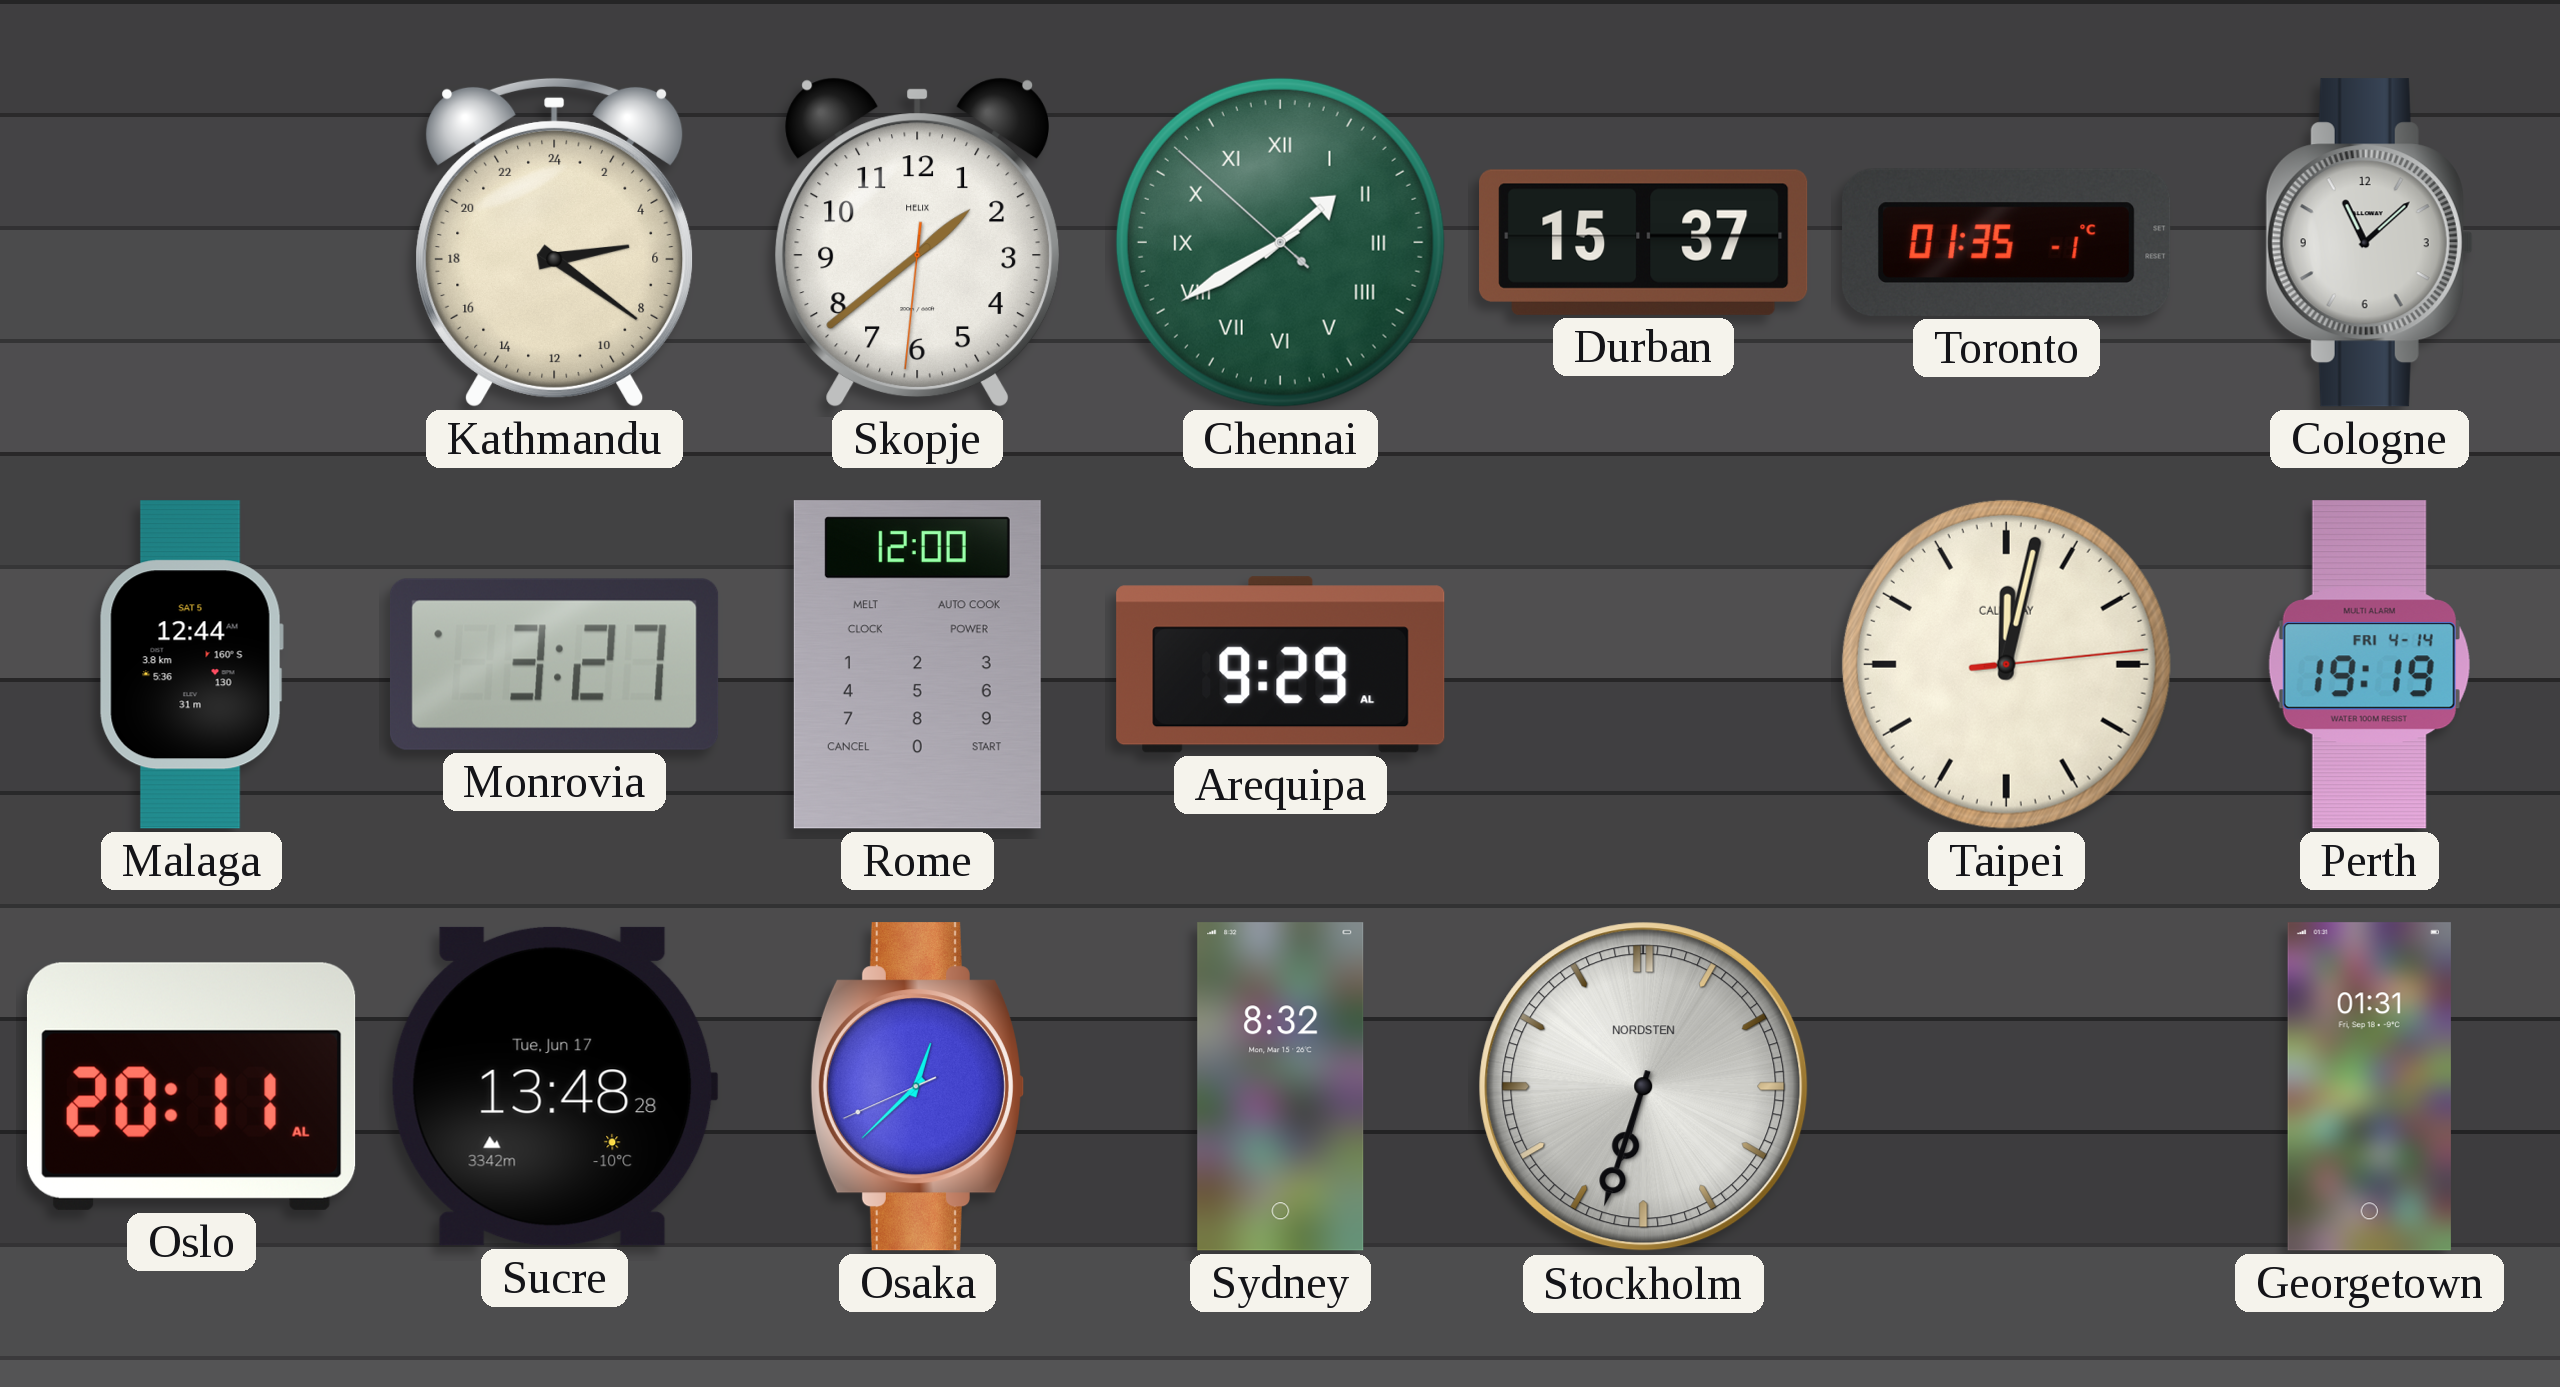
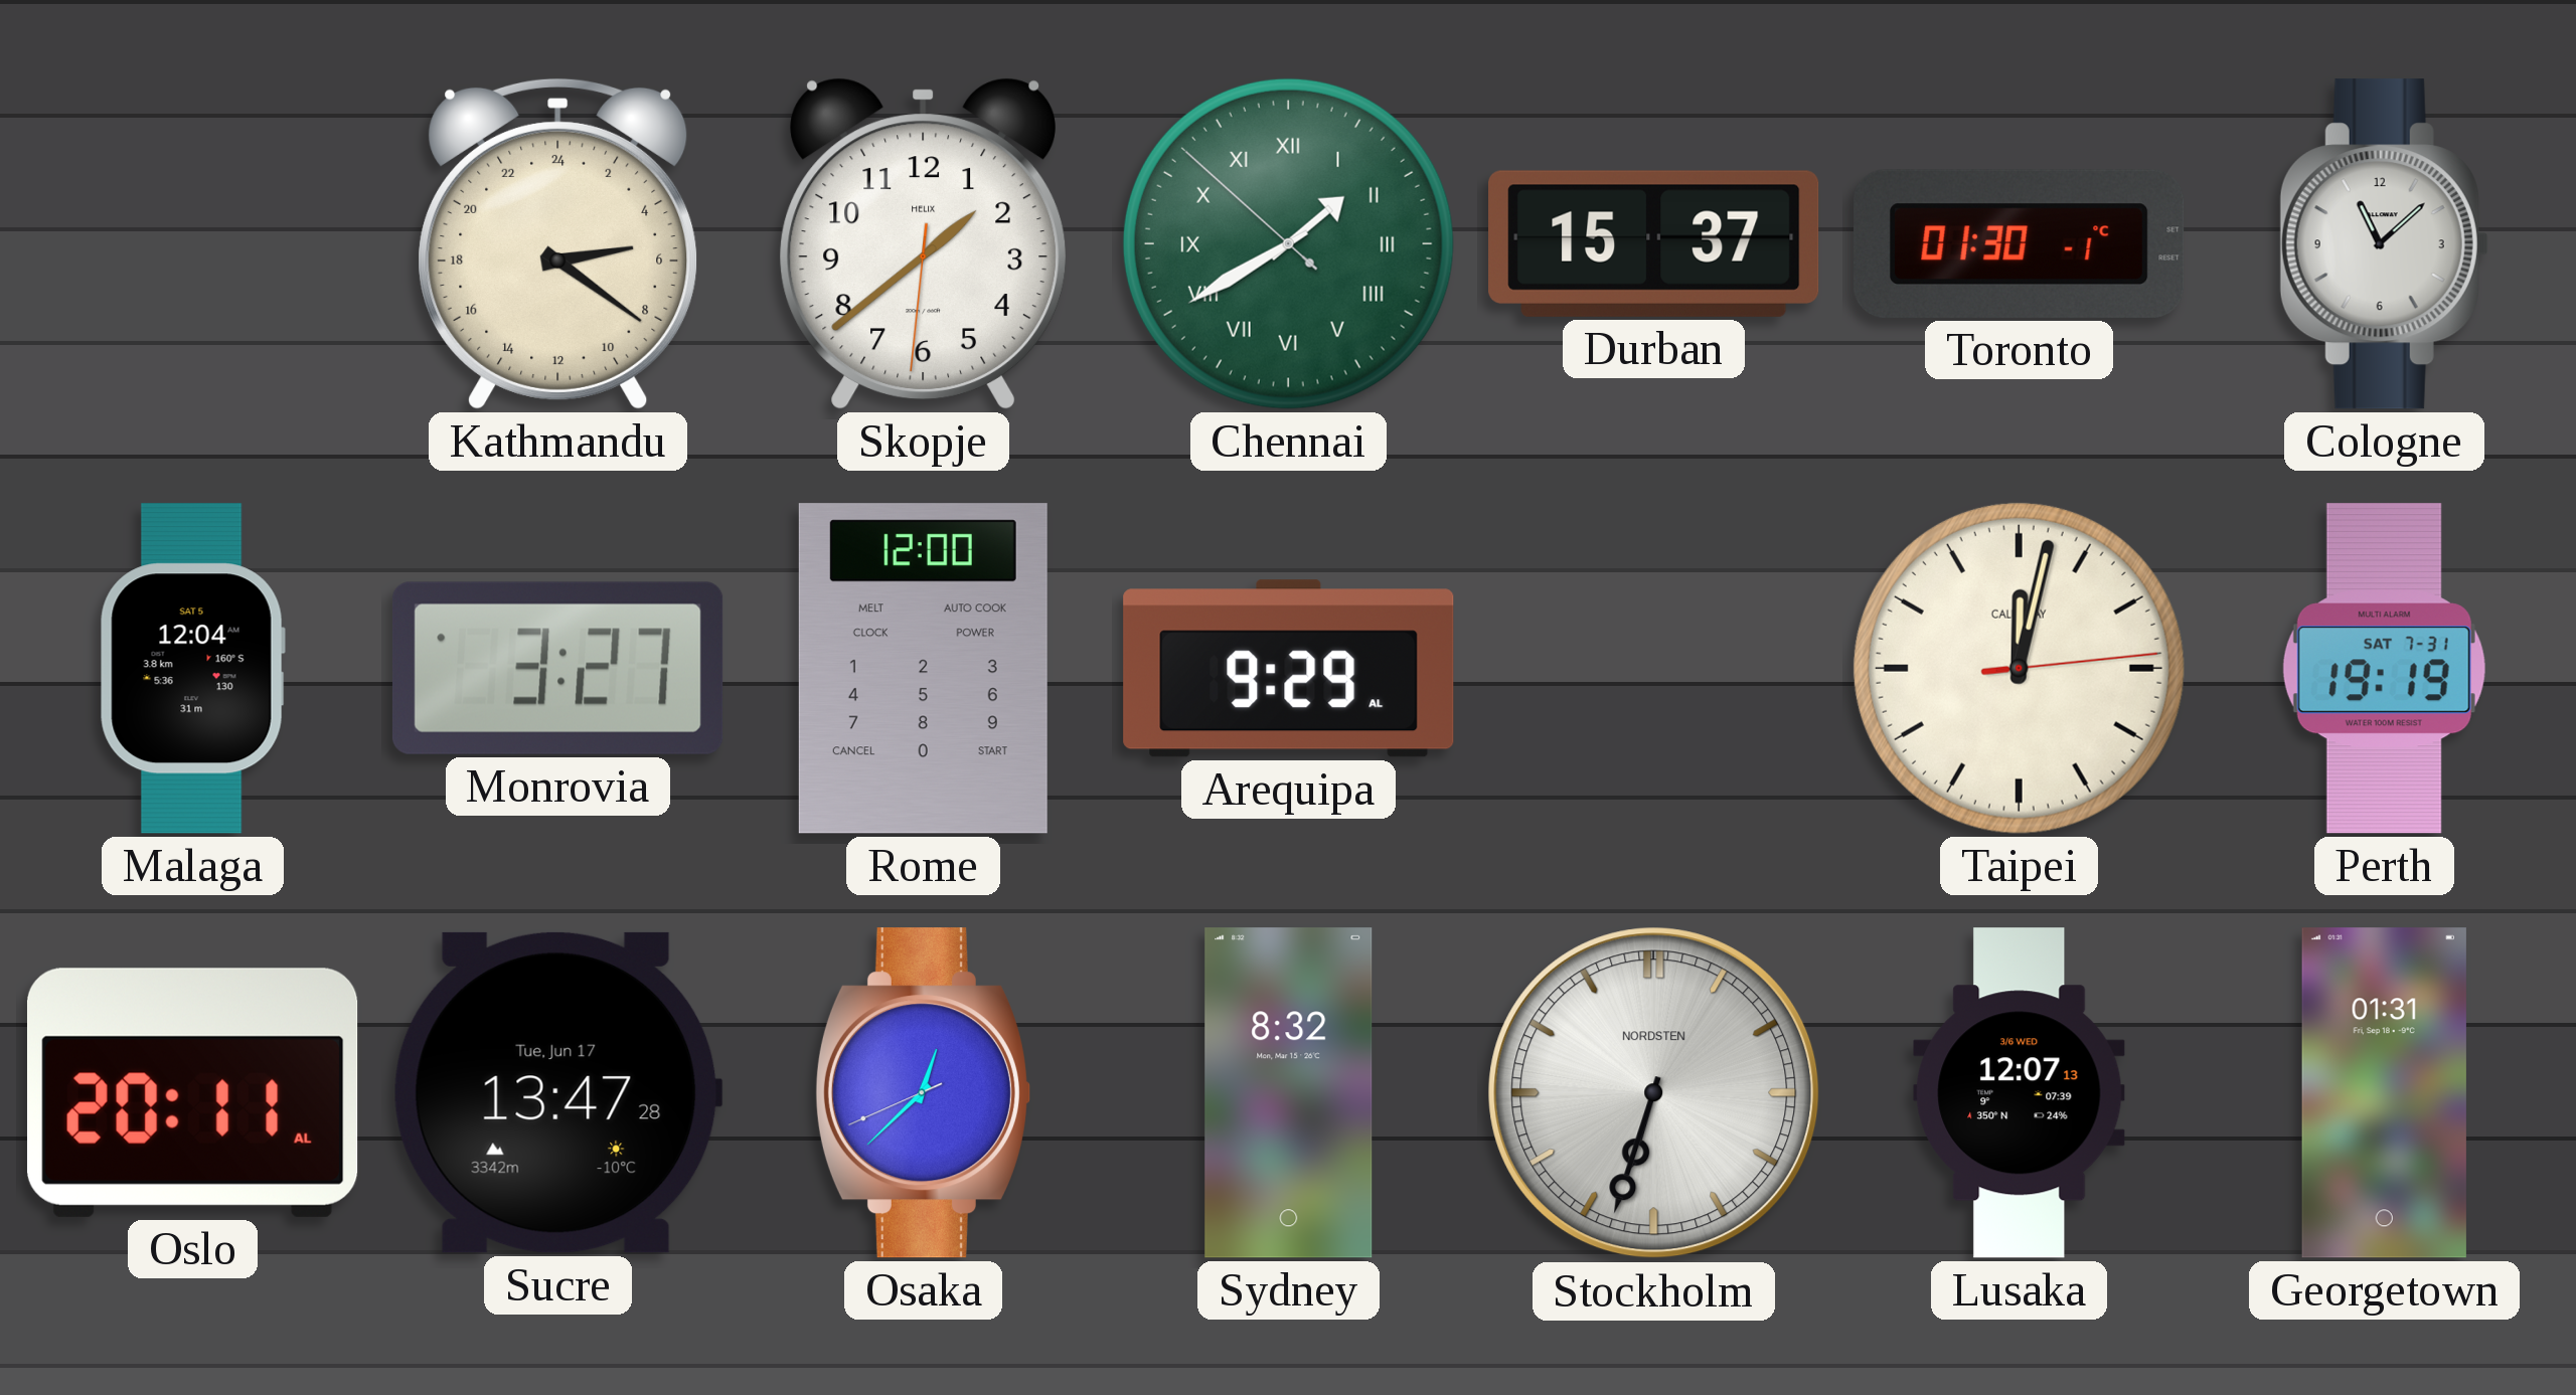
Toronto: 01:35 -> 01:30
Malaga: 12:44 -> 12:04
Perth date: FRI 4-14 -> SAT 7-31
Sucre: 13:48 -> 13:47
Lusaka: none -> 12:07
